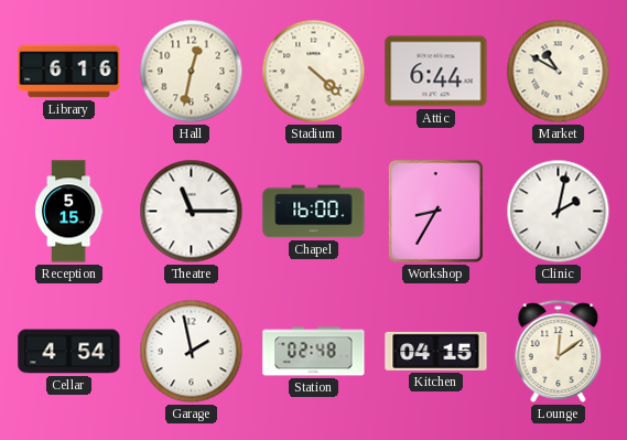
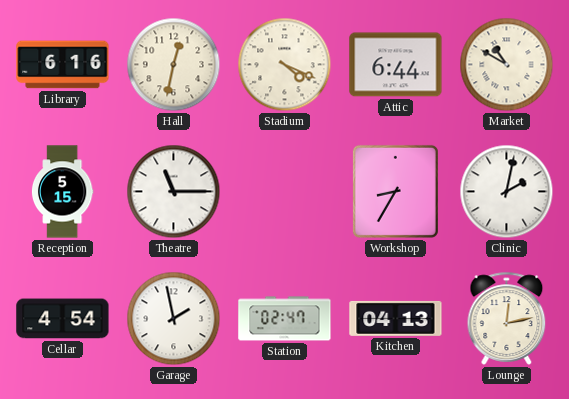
Stadium: 4:22 -> 4:19
Chapel: 16:00 -> none
Station: 02:48 -> 02:47
Kitchen: 04:15 -> 04:13
Lounge: 12:09 -> 12:13
